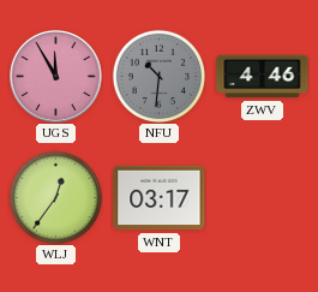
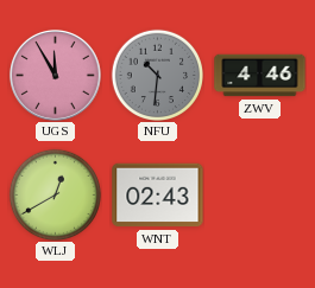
WLJ: 12:36 -> 12:40
WNT: 03:17 -> 02:43
